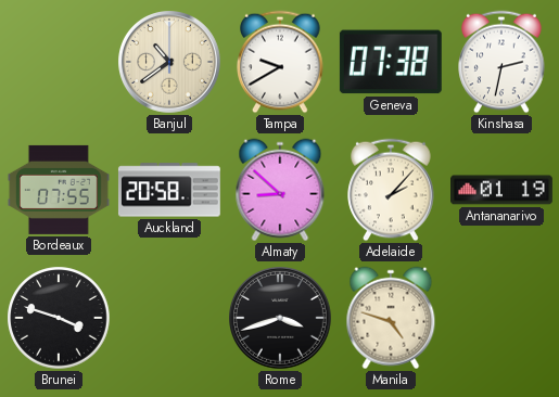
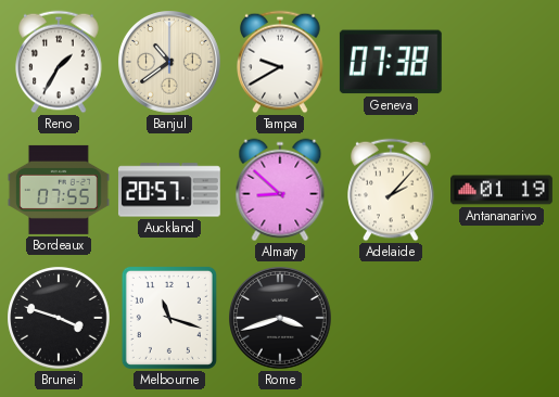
Reno: none -> 1:35
Kinshasa: 2:32 -> none
Auckland: 20:58 -> 20:57
Melbourne: none -> 11:18
Manila: 4:48 -> none
